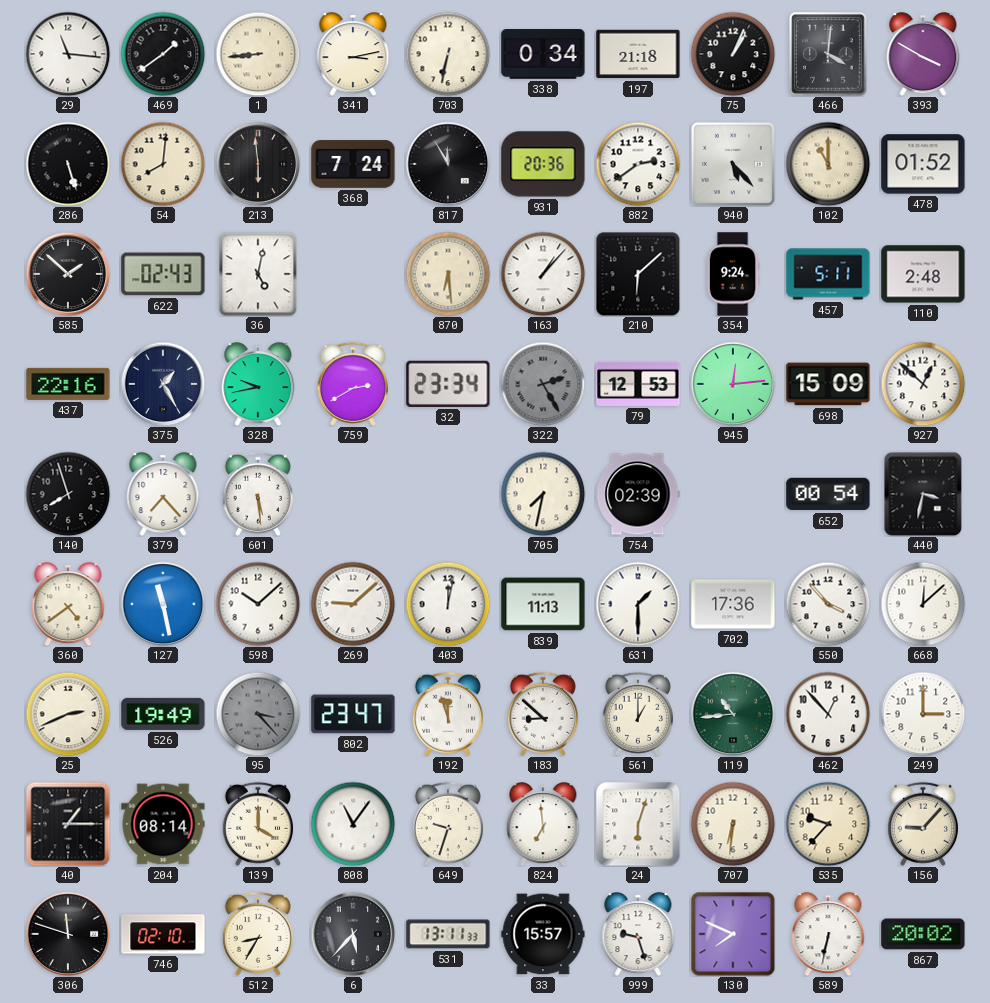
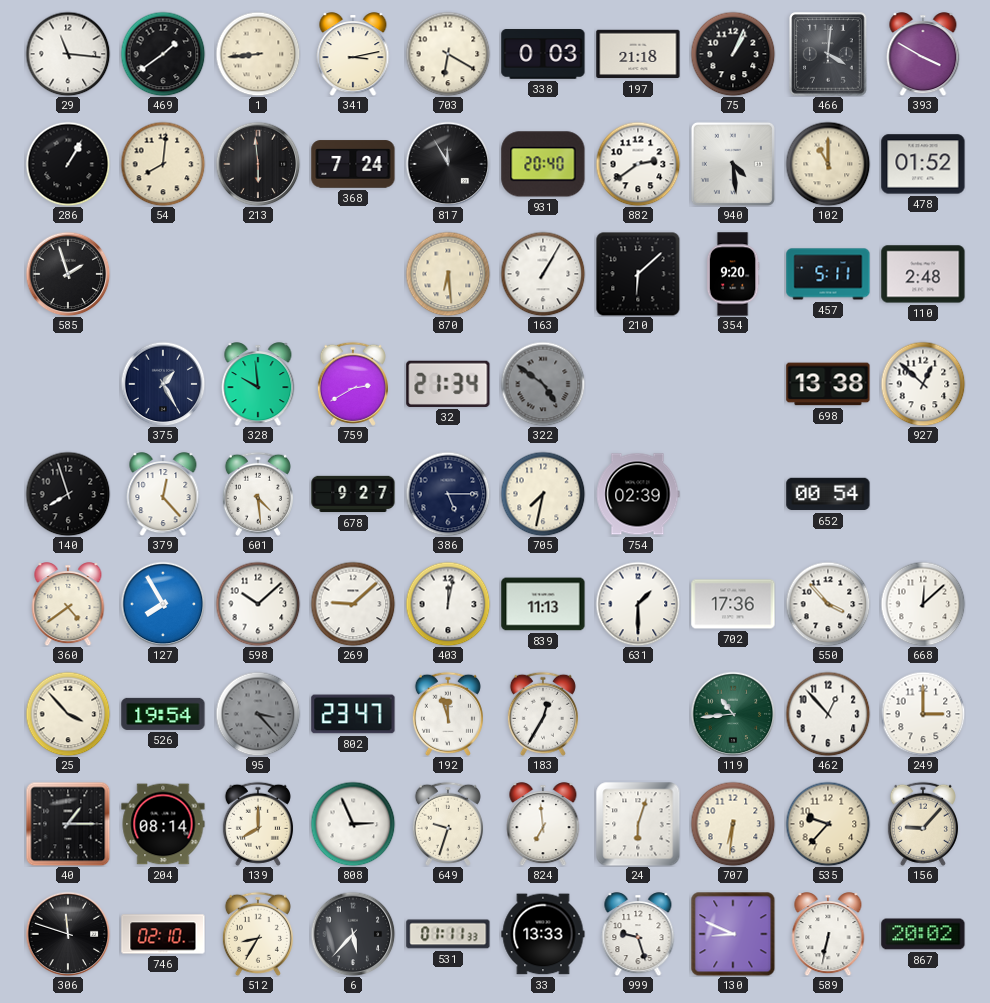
703: 6:32 -> 6:20
338: 0:34 -> 0:03
286: 5:27 -> 1:05
931: 20:36 -> 20:40
940: 5:23 -> 4:29
585: 1:52 -> 1:57
622: 02:43 -> none
36: 5:02 -> none
163: 1:07 -> 1:05
354: 9:24 -> 9:20
437: 22:16 -> none
328: 9:43 -> 9:59
32: 23:34 -> 21:34
322: 2:25 -> 4:51
79: 12:53 -> none
945: 12:14 -> none
698: 15:09 -> 13:38
379: 7:23 -> 12:23
601: 5:29 -> 4:29
678: none -> 9:27
386: none -> 5:15
440: 3:32 -> none
127: 11:28 -> 7:55
25: 2:41 -> 3:53
526: 19:49 -> 19:54
183: 8:52 -> 12:35
561: 1:00 -> none
139: 4:00 -> 8:00
808: 11:06 -> 2:56
531: 13:11 -> 01:11
33: 15:57 -> 13:33
130: 7:49 -> 8:49
